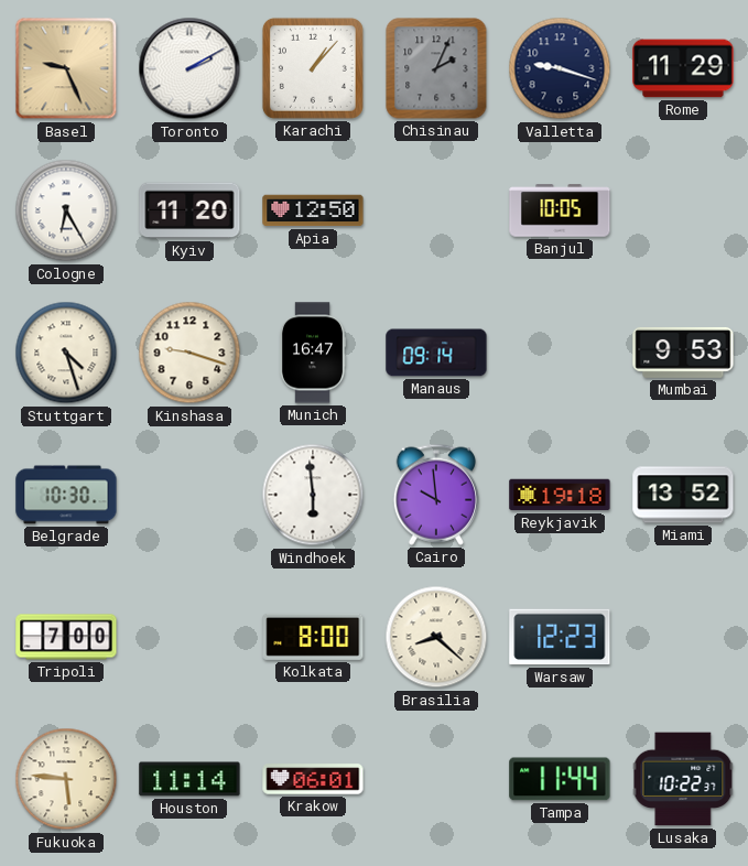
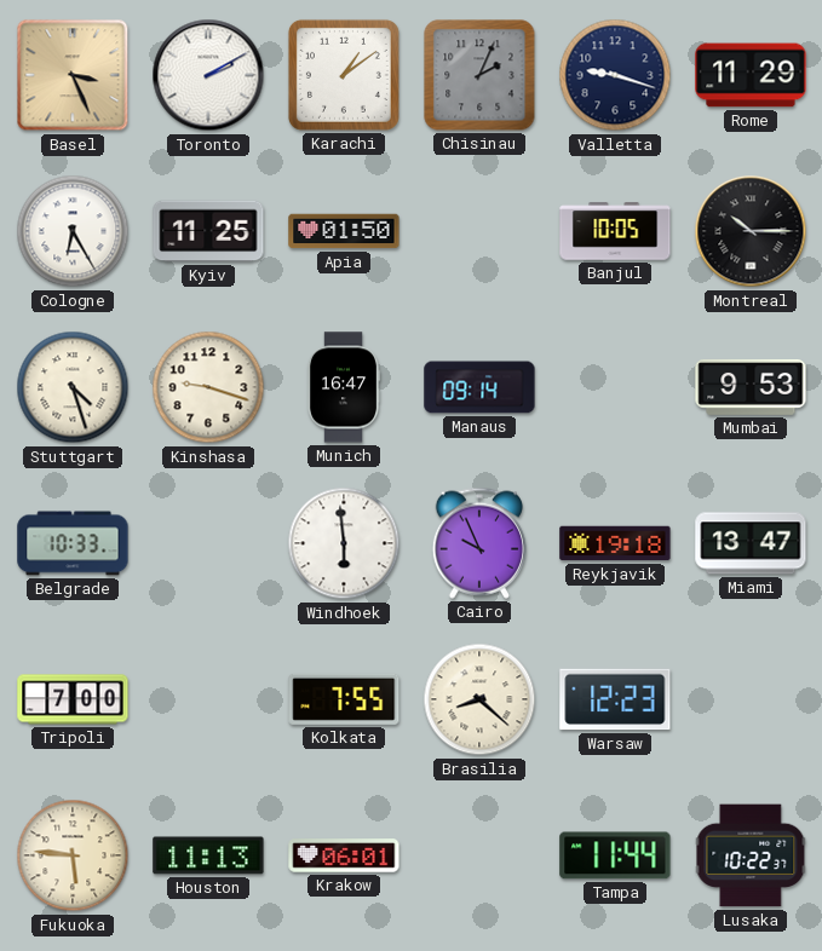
Basel: 9:26 -> 3:26
Karachi: 1:07 -> 1:09
Kyiv: 11:20 -> 11:25
Apia: 12:50 -> 01:50
Montreal: none -> 10:15
Belgrade: 10:30 -> 10:33
Cairo: 9:59 -> 9:56
Miami: 13:52 -> 13:47
Kolkata: 8:00 -> 7:55
Houston: 11:14 -> 11:13
